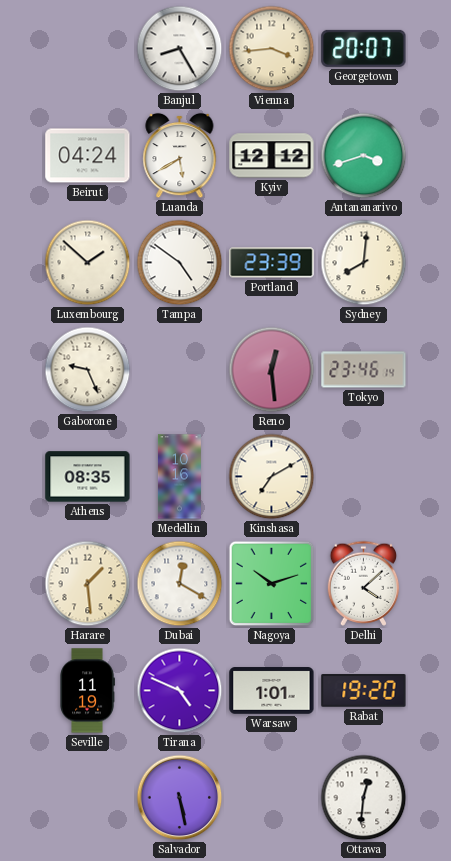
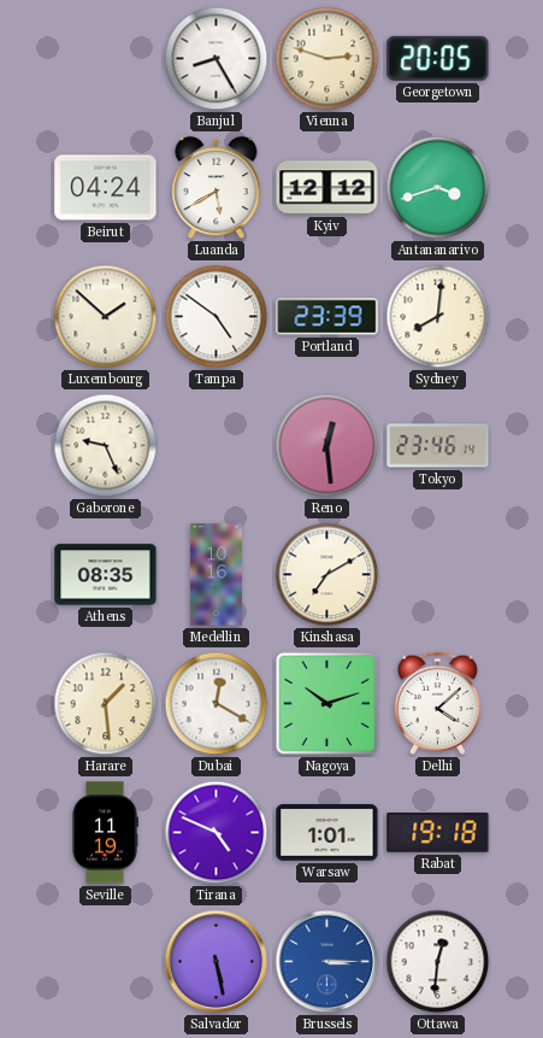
Vienna: 3:44 -> 2:48
Georgetown: 20:07 -> 20:05
Rabat: 19:20 -> 19:18
Brussels: none -> 3:15
